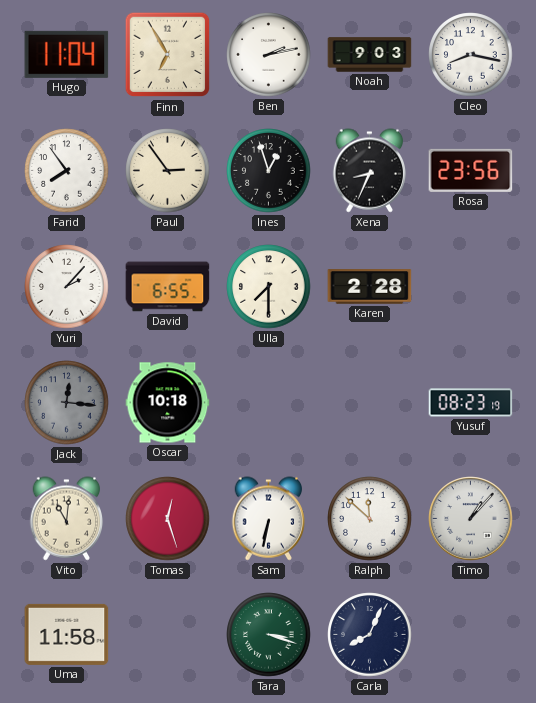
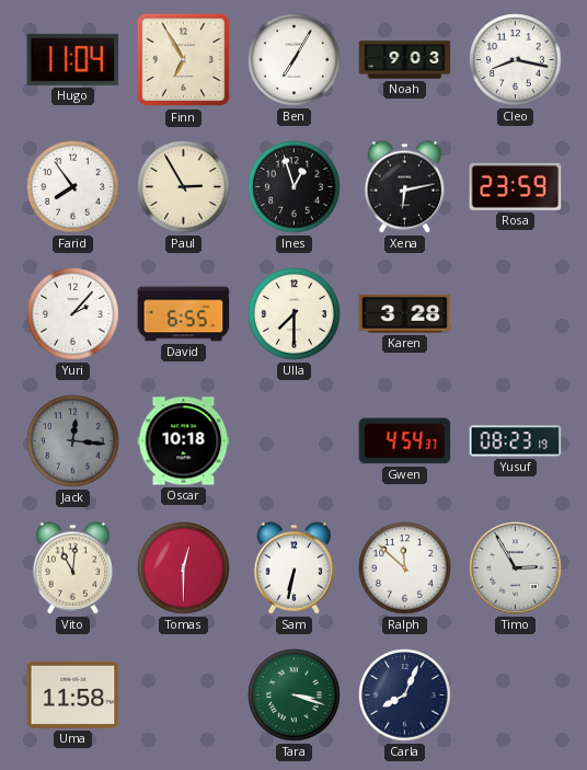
Ben: 2:13 -> 7:05
Paul: 2:54 -> 2:55
Xena: 8:34 -> 6:13
Rosa: 23:56 -> 23:59
Karen: 2:28 -> 3:28
Gwen: none -> 4:54
Tomas: 12:27 -> 12:30
Timo: 1:07 -> 2:55
